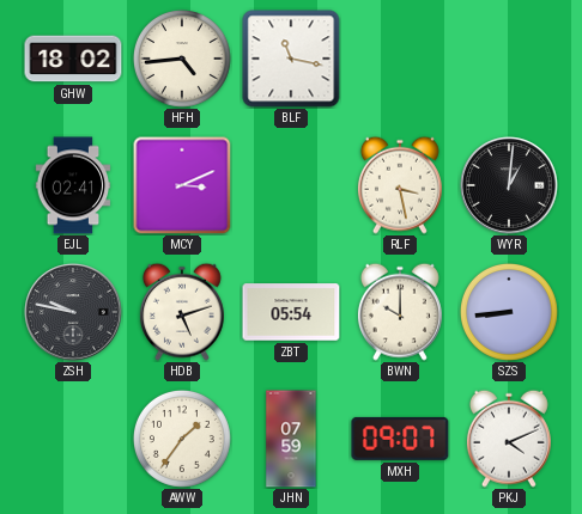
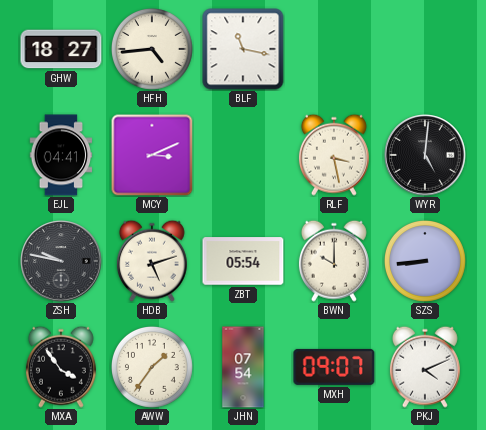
GHW: 18:02 -> 18:27
EJL: 02:41 -> 04:41
WYR: 1:01 -> 5:01
MXA: none -> 3:54
JHN: 07:59 -> 07:54
